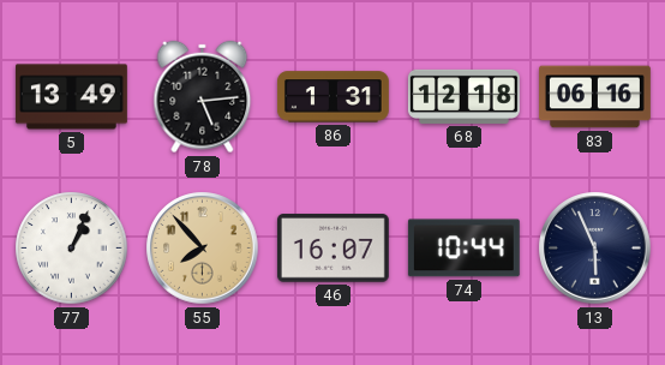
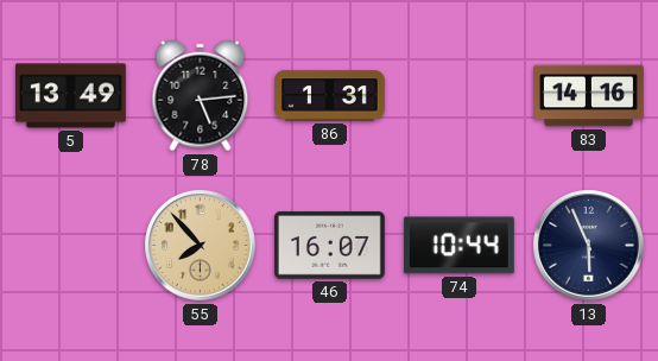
68: 12:18 -> none
83: 06:16 -> 14:16
77: 1:04 -> none
